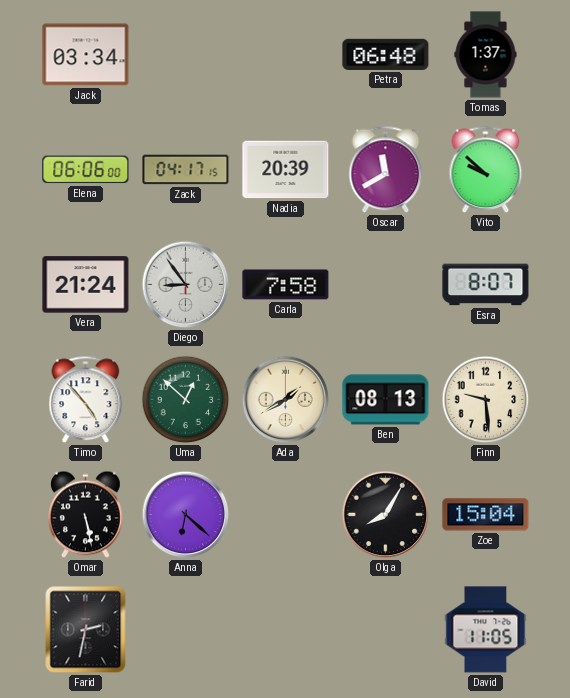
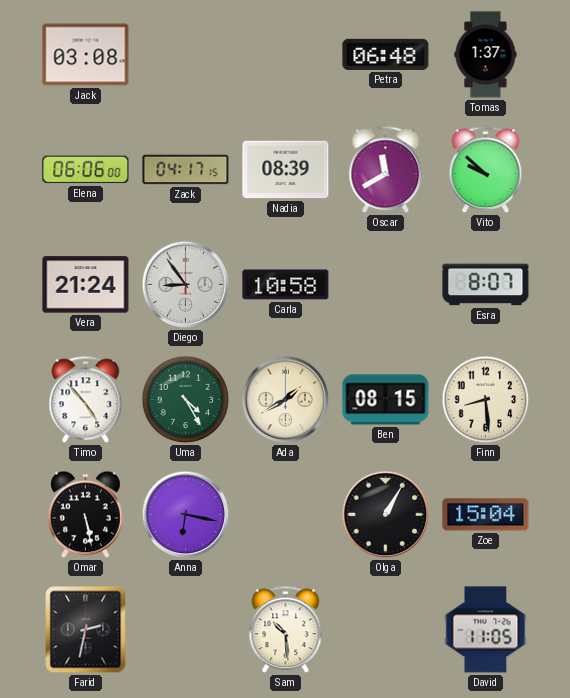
Jack: 03:34 -> 03:08
Nadia: 20:39 -> 08:39
Carla: 7:58 -> 10:58
Uma: 12:52 -> 4:25
Ben: 08:13 -> 08:15
Finn: 9:29 -> 8:29
Anna: 6:22 -> 6:17
Olga: 8:05 -> 1:05
Sam: none -> 10:29
